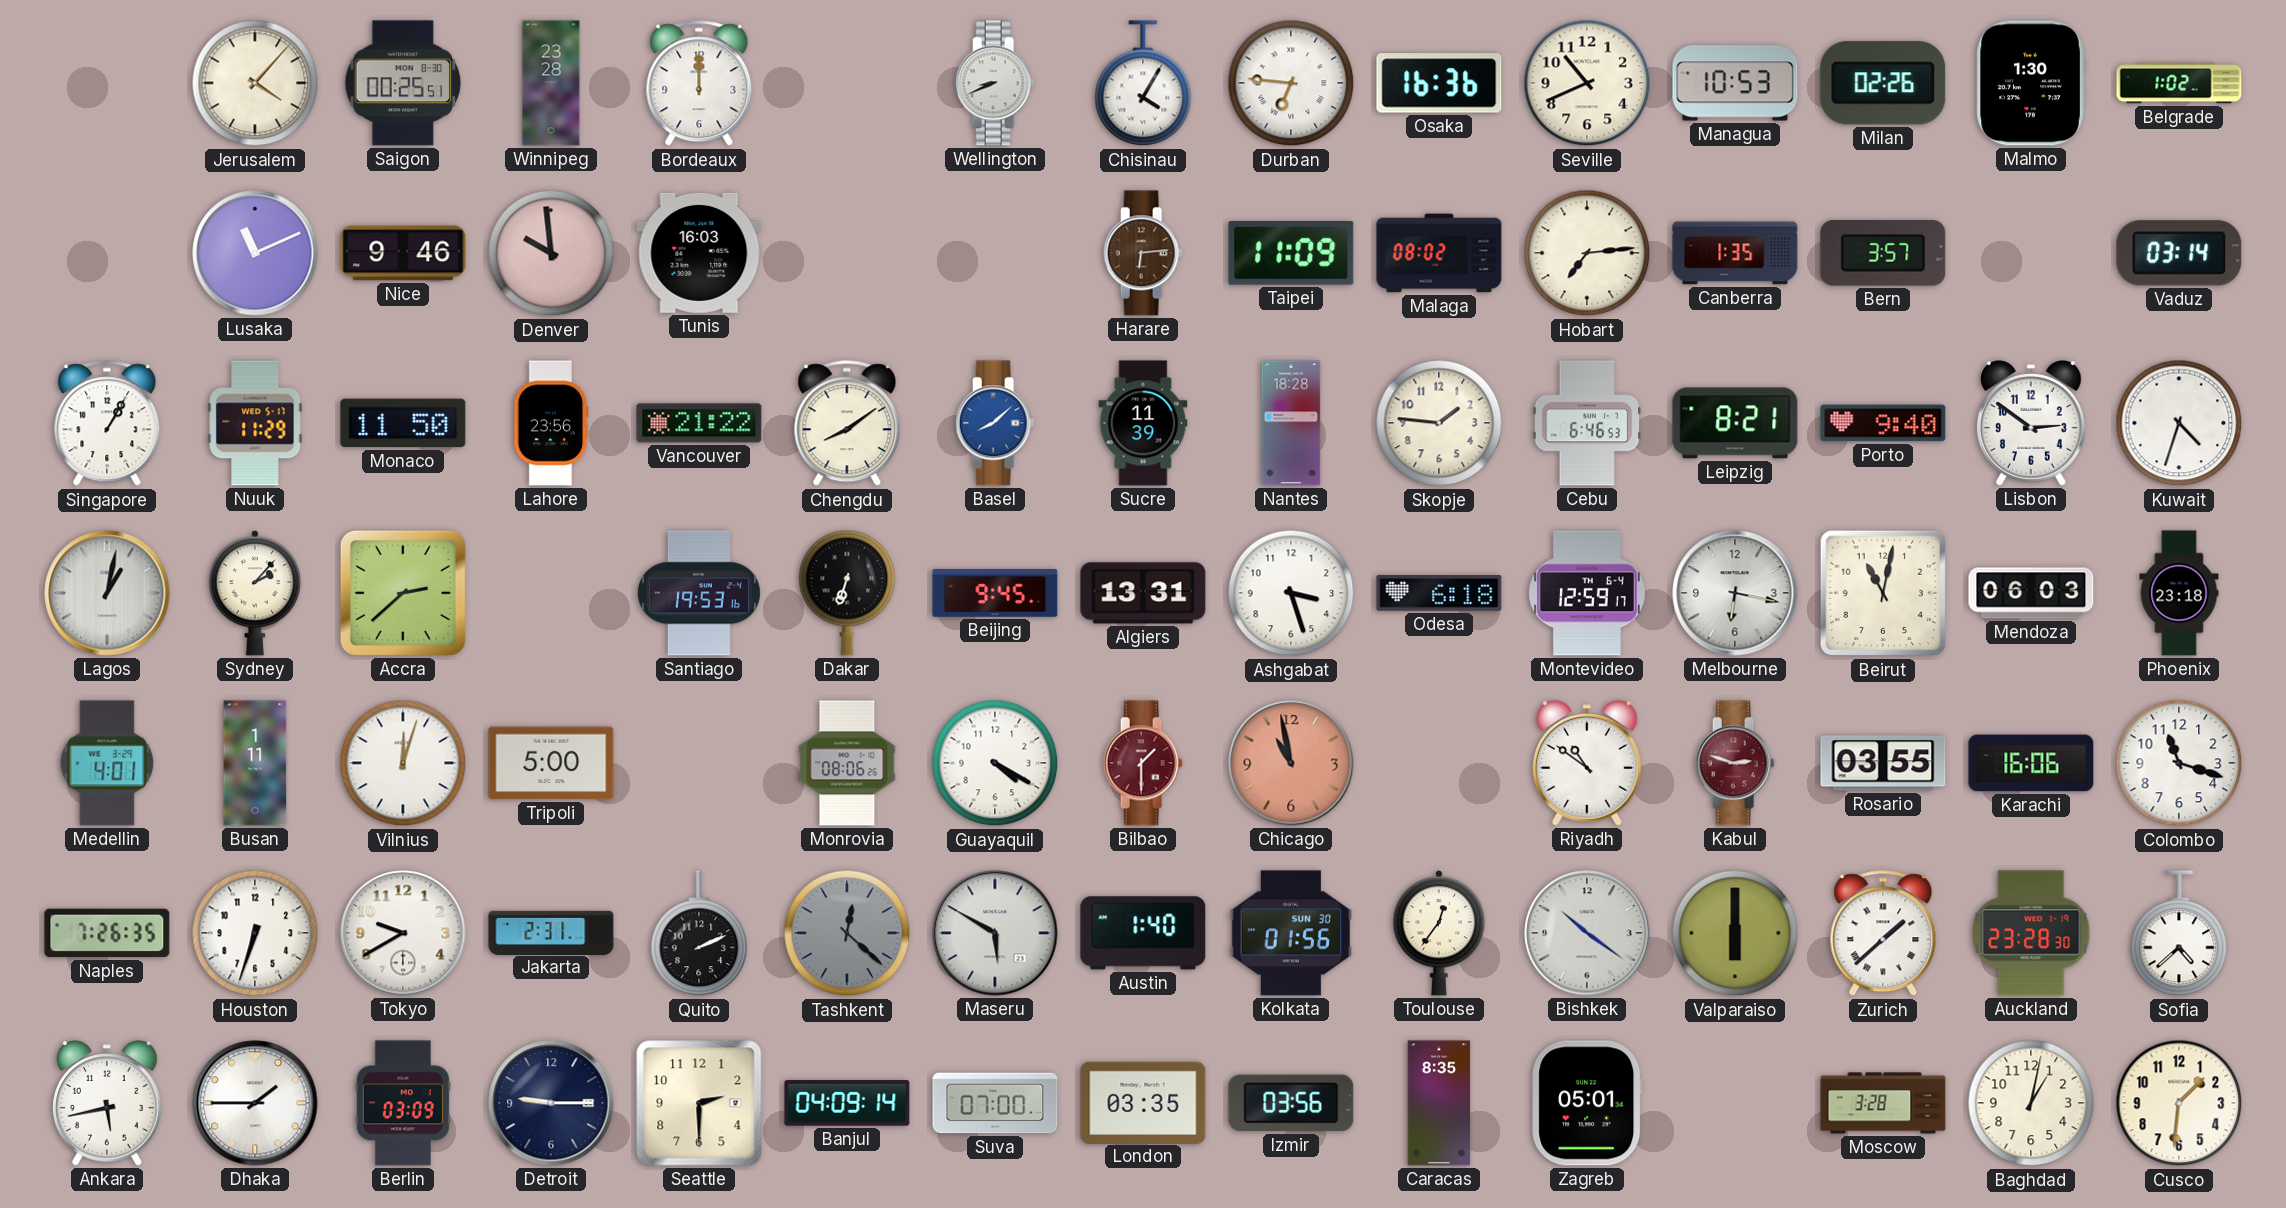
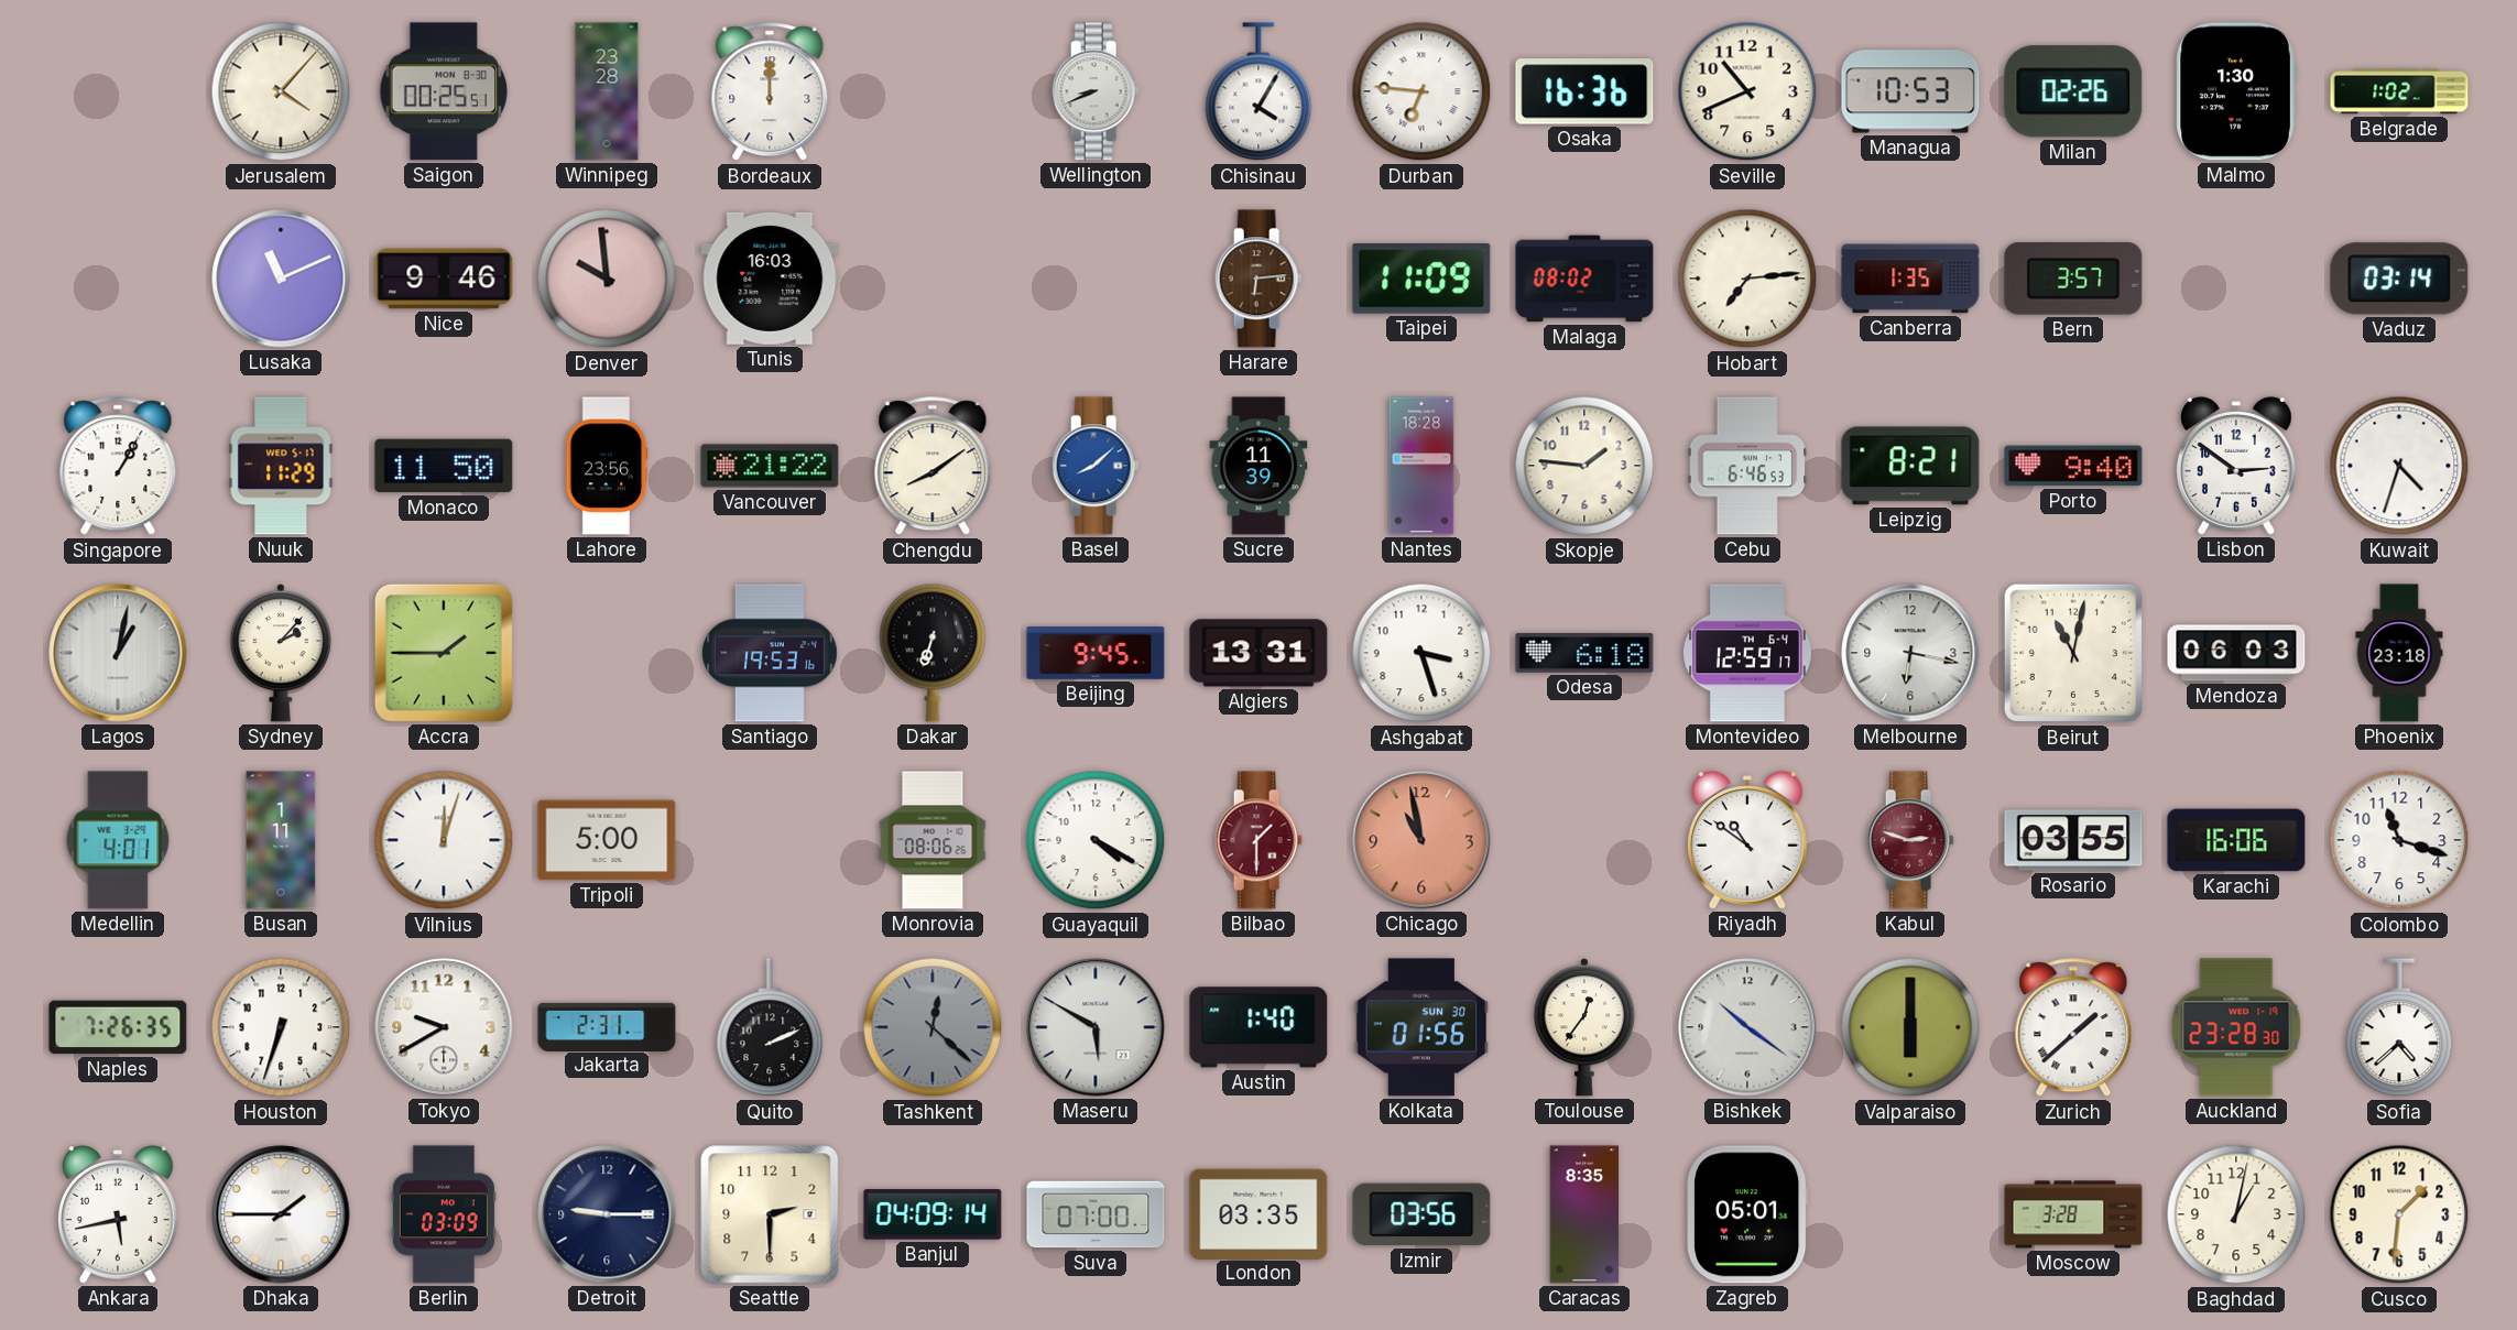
Accra: 2:38 -> 1:45
